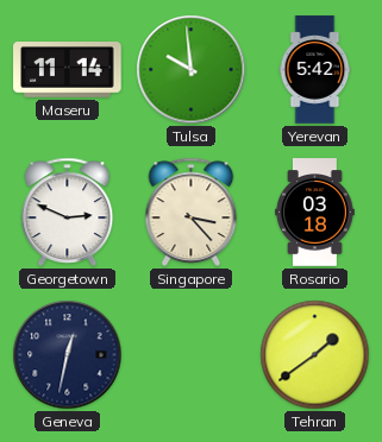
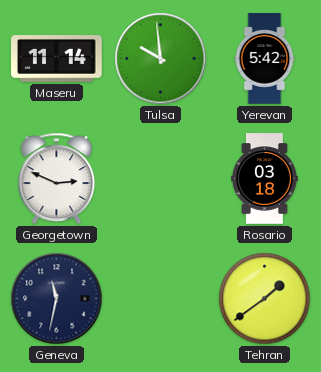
Singapore: 3:23 -> none
Geneva: 12:32 -> 11:32
